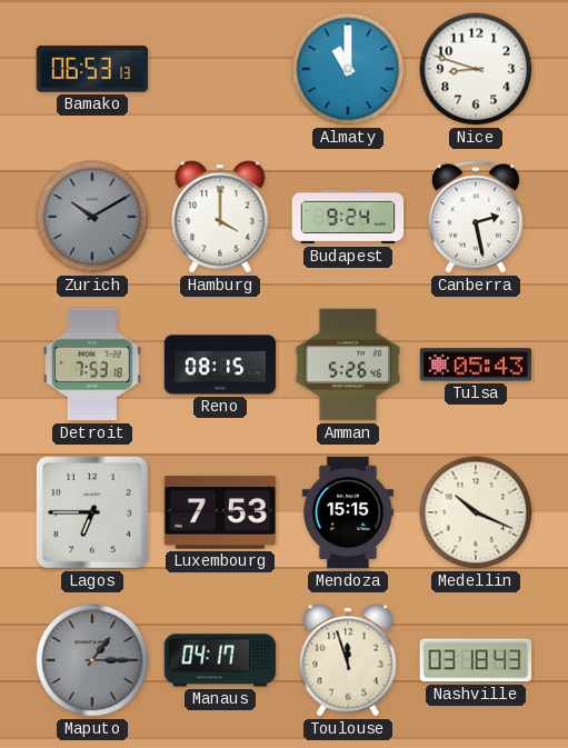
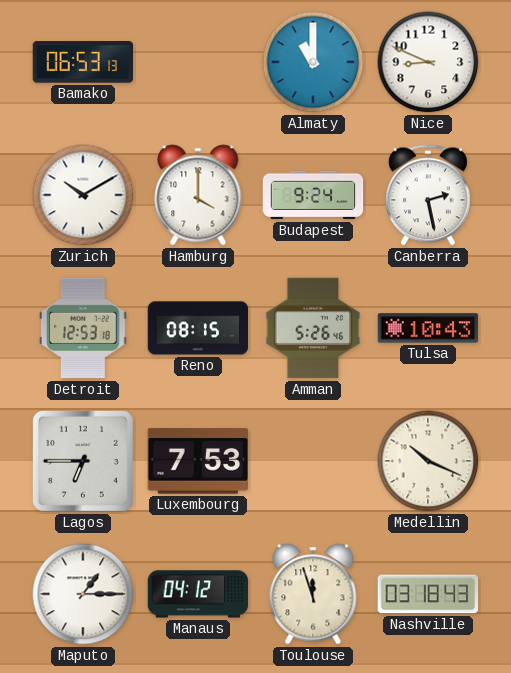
Nice: 8:48 -> 8:49
Zurich dial: grey -> white
Detroit: 7:53 -> 12:53
Tulsa: 05:43 -> 10:43
Mendoza: 15:15 -> none
Maputo dial: grey -> white
Manaus: 04:17 -> 04:12
